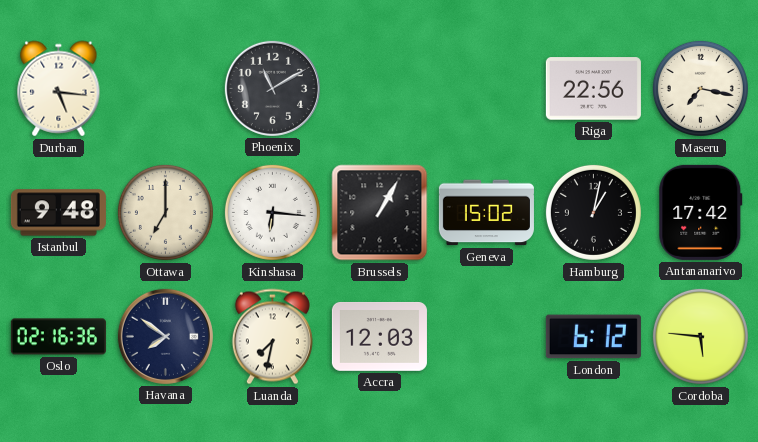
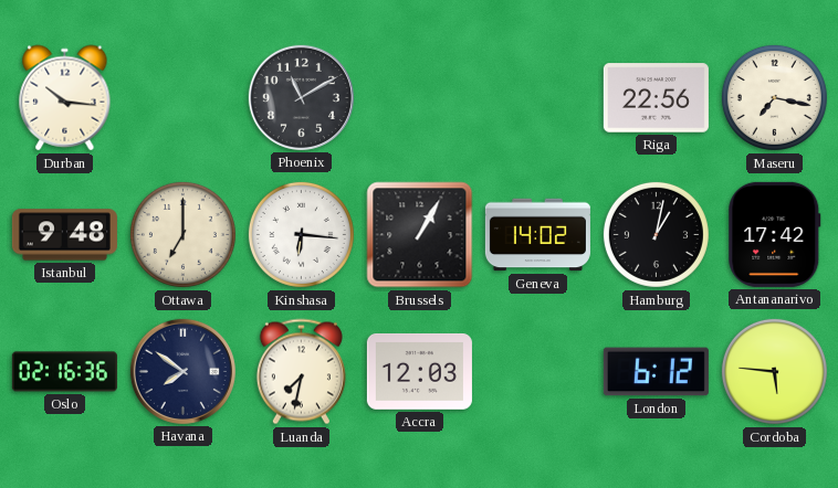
Durban: 5:16 -> 10:16
Geneva: 15:02 -> 14:02
